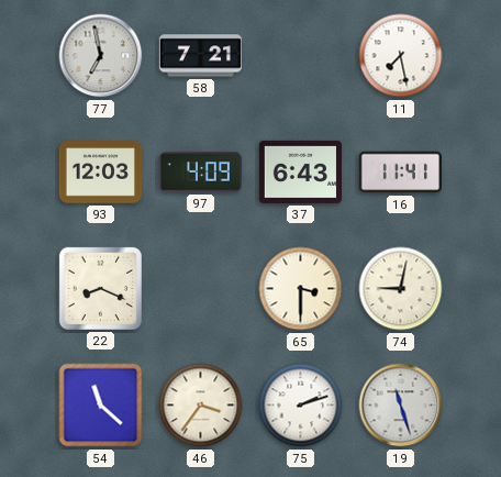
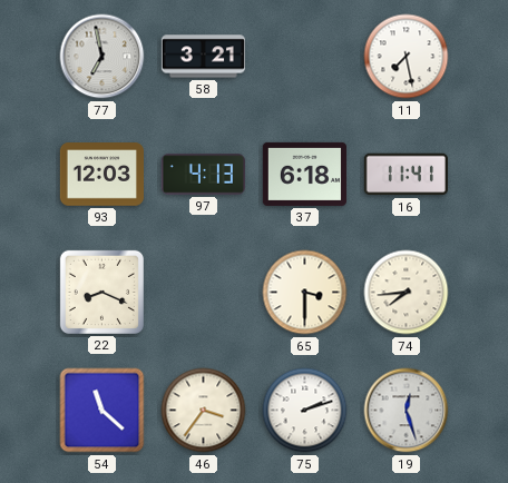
58: 7:21 -> 3:21
97: 4:09 -> 4:13
37: 6:43 -> 6:18
74: 9:02 -> 7:44
19: 11:27 -> 12:27
